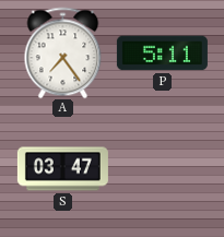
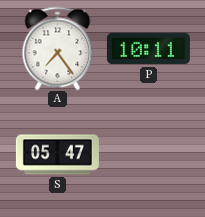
P: 5:11 -> 10:11
S: 03:47 -> 05:47
